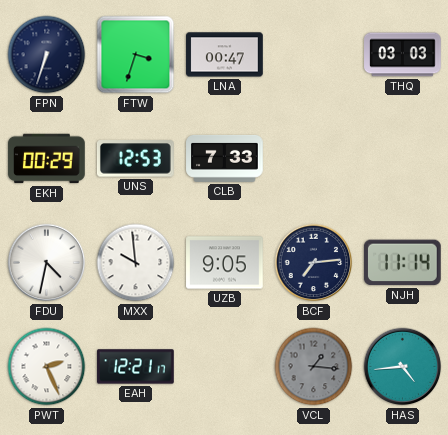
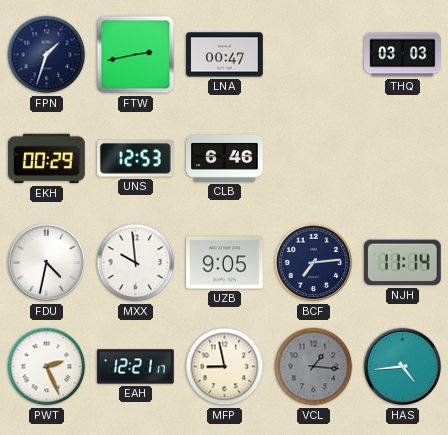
FPN: 6:33 -> 1:33
FTW: 3:33 -> 2:43
CLB: 7:33 -> 6:46
MFP: none -> 8:58
